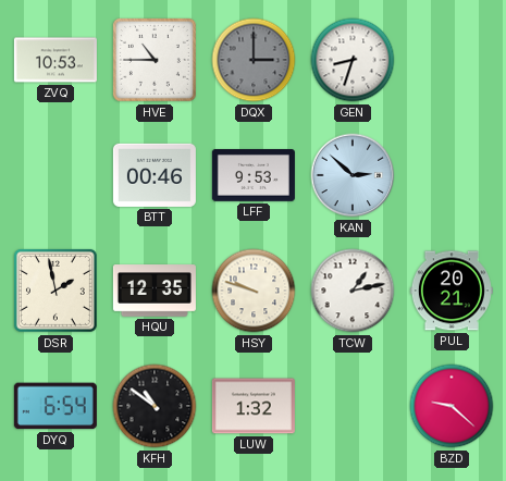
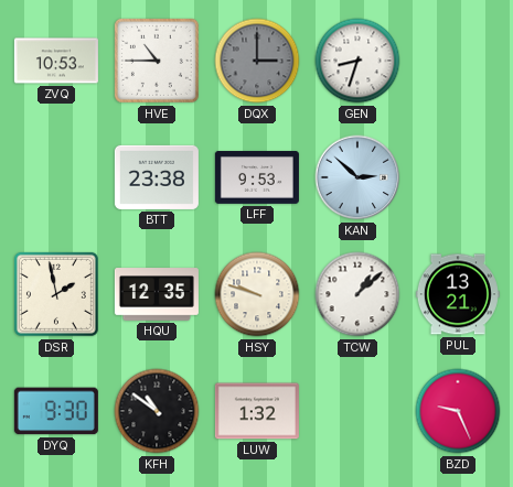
BTT: 00:46 -> 23:38
TCW: 1:13 -> 1:08
PUL: 20:21 -> 13:21
DYQ: 6:54 -> 9:30
BZD: 9:22 -> 9:26
